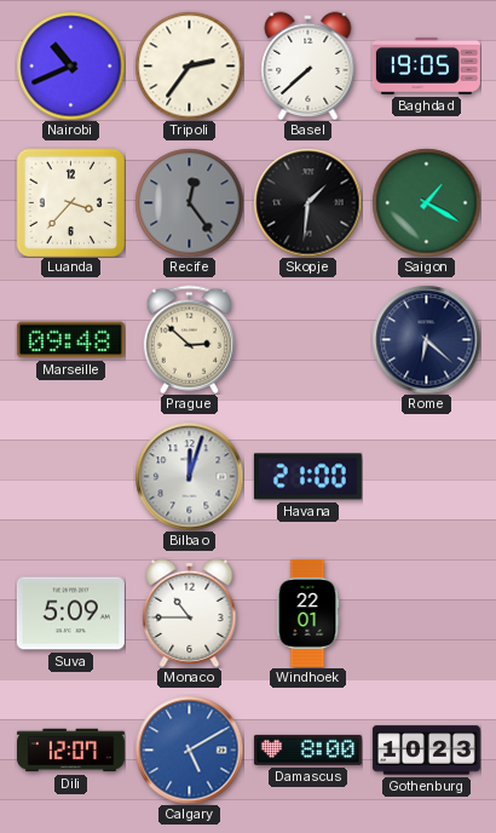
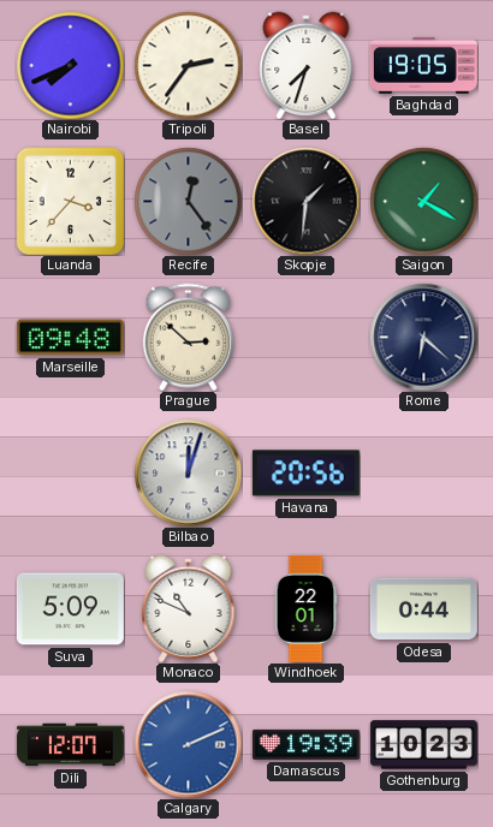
Nairobi: 10:41 -> 7:41
Basel: 7:38 -> 7:33
Havana: 21:00 -> 20:56
Monaco: 10:45 -> 10:49
Odesa: none -> 0:44
Calgary: 5:10 -> 2:11
Damascus: 8:00 -> 19:39
